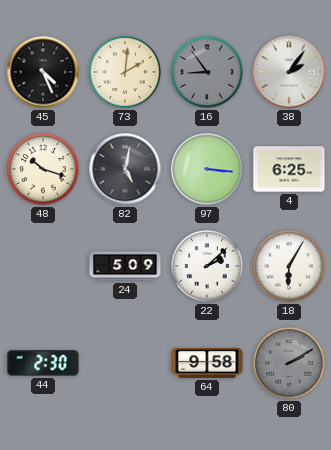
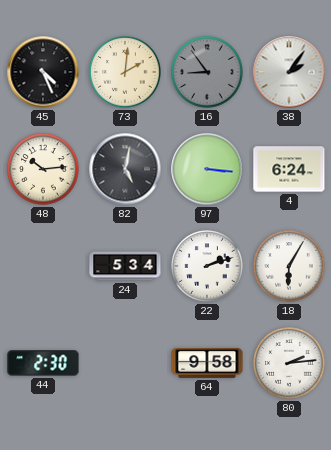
48: 10:18 -> 10:14
4: 6:25 -> 6:24
24: 5:09 -> 5:34
22: 2:08 -> 2:12
80: 2:10 -> 2:14
80 dial: grey -> white
